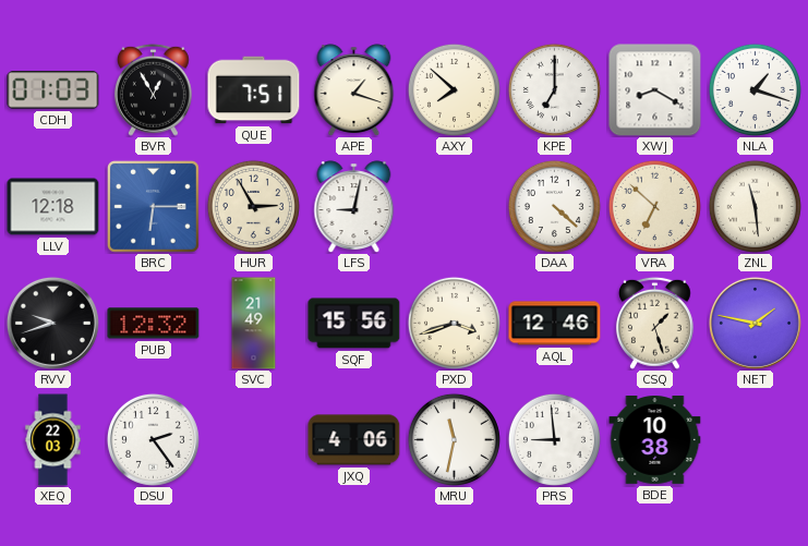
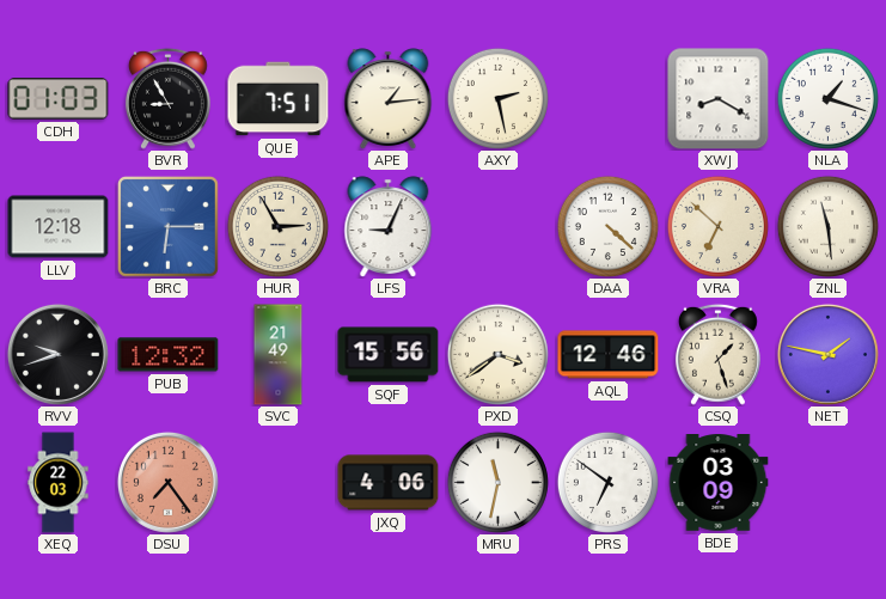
BVR: 12:55 -> 8:55
APE: 1:18 -> 1:14
AXY: 7:52 -> 2:28
KPE: 7:00 -> none
LFS: 9:02 -> 9:04
PXD: 3:42 -> 3:39
DSU: 2:24 -> 7:24
DSU dial: white -> salmon
PRS: 8:59 -> 6:51
BDE: 10:38 -> 03:09
